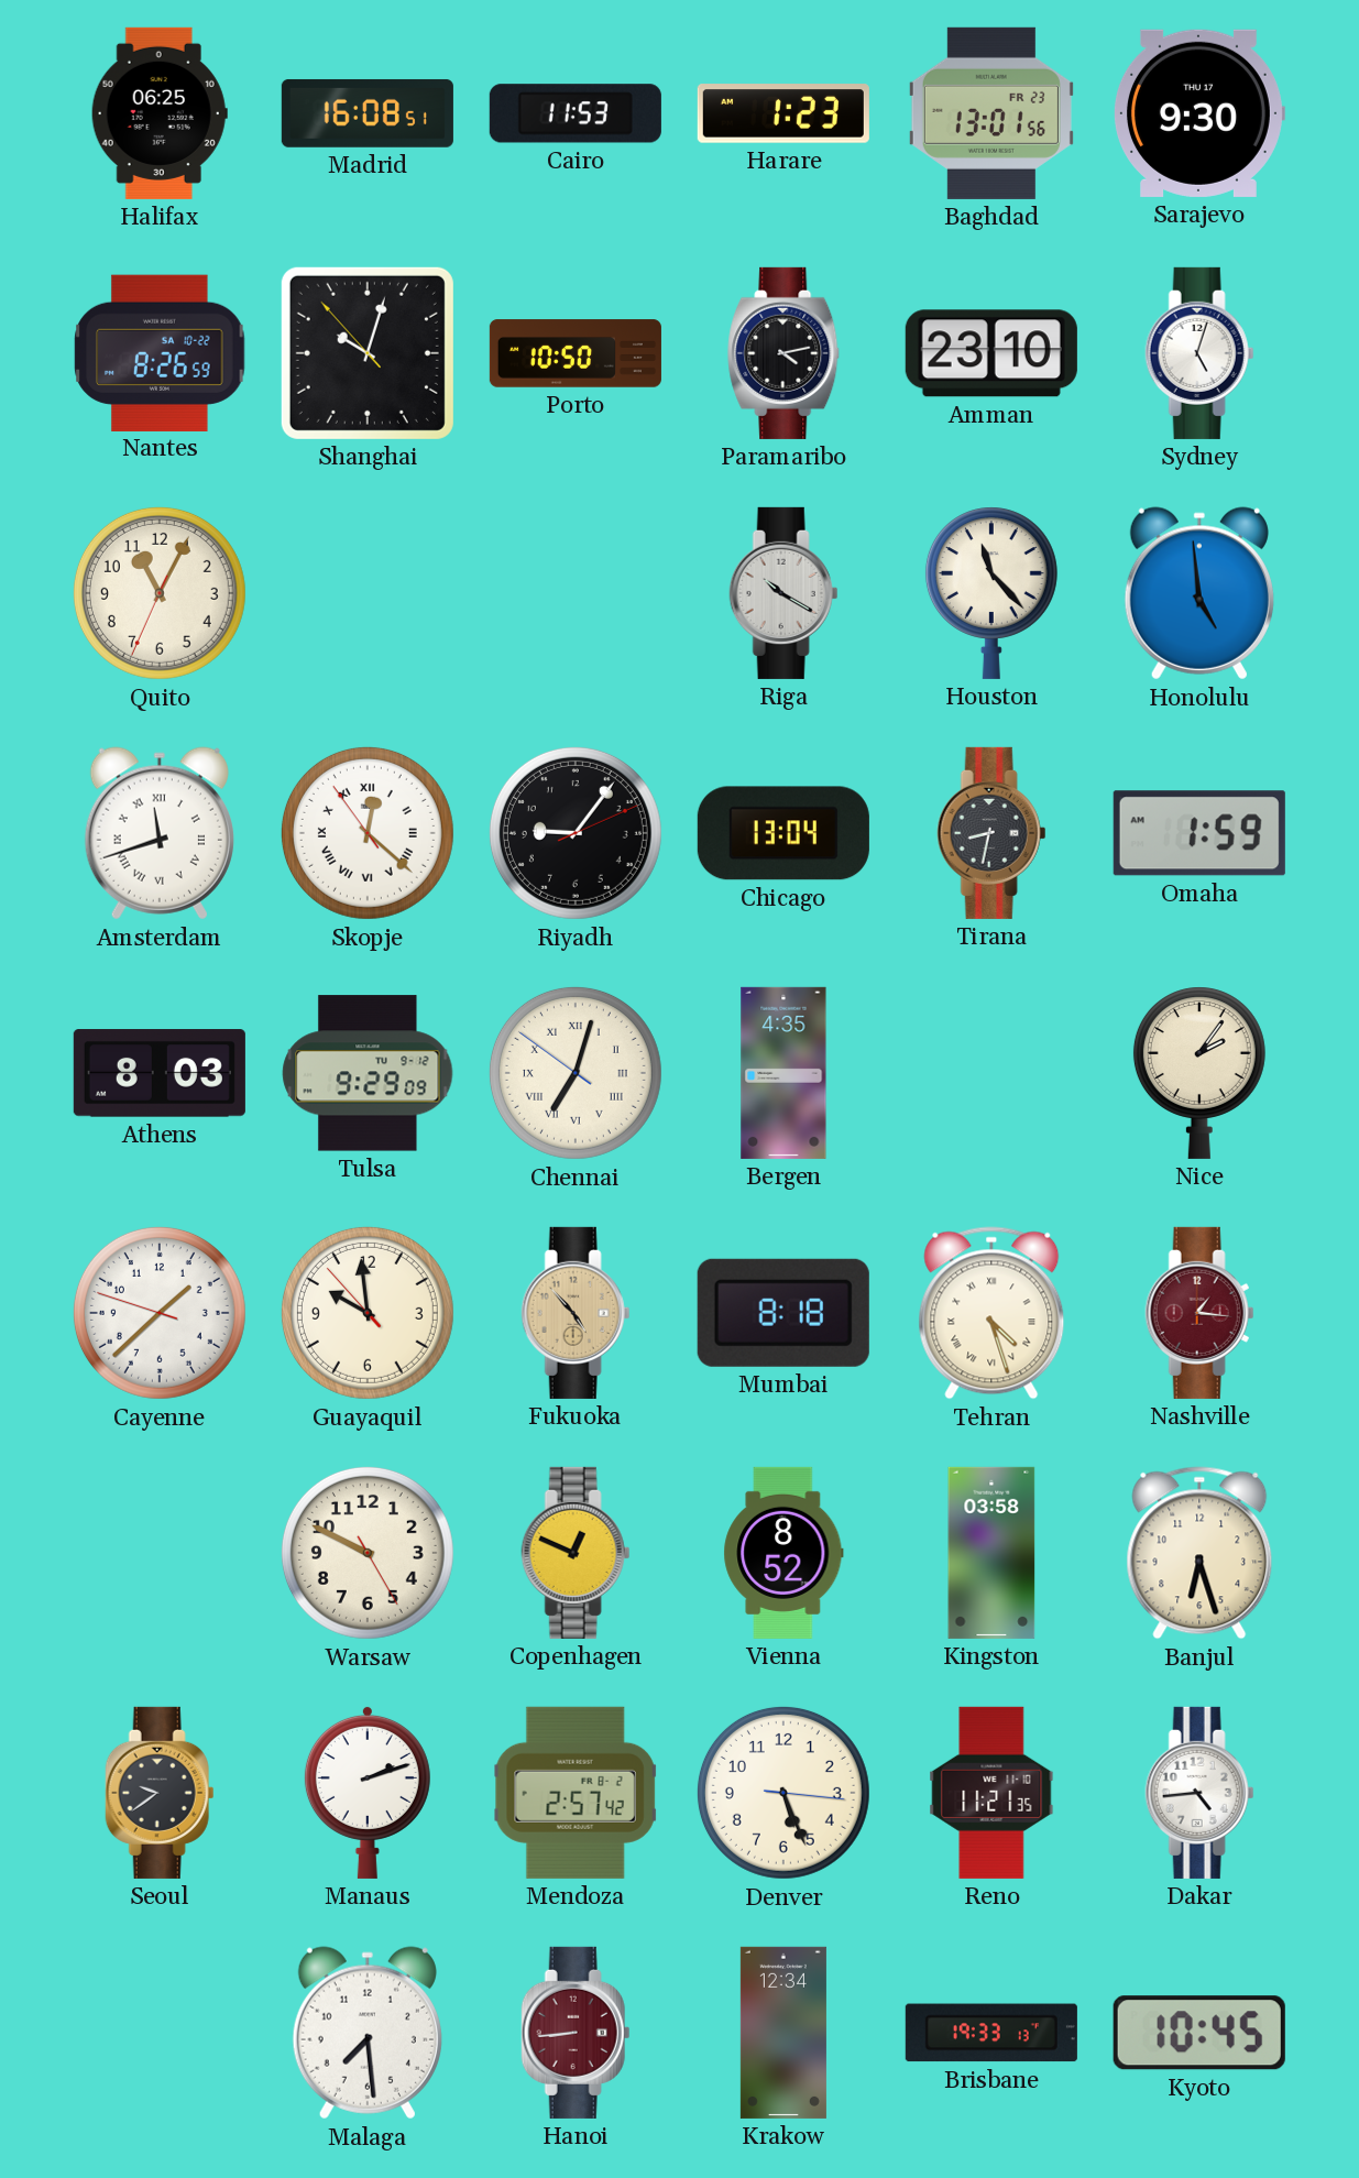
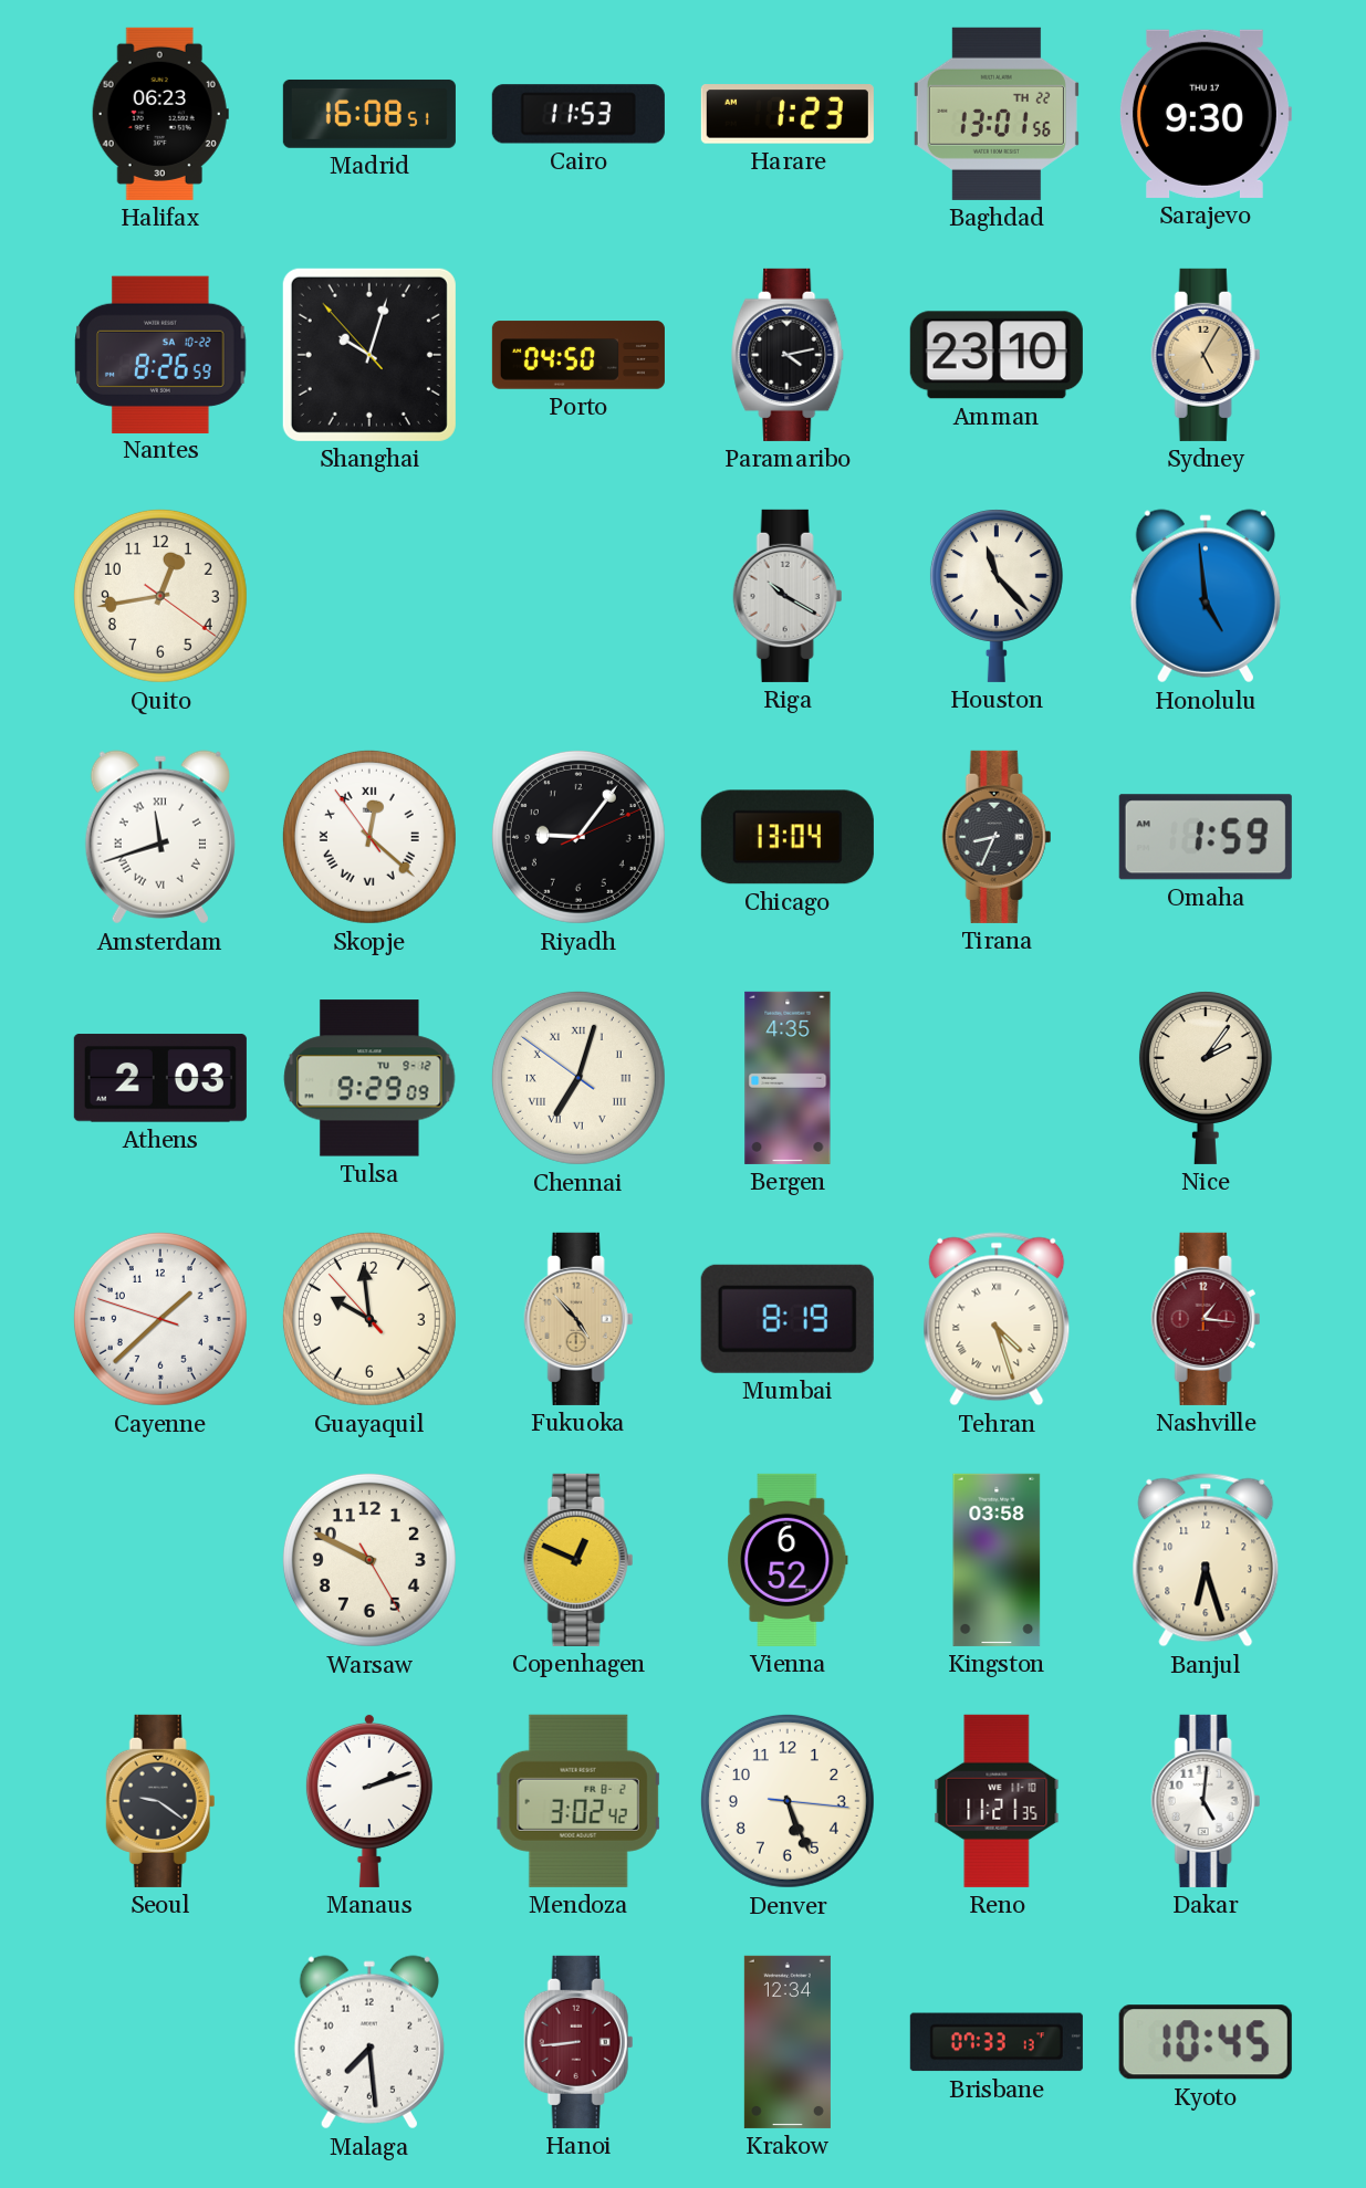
Halifax: 06:25 -> 06:23
Baghdad date: FR 23 -> TH 22
Porto: 10:50 -> 04:50
Sydney: 5:03 -> 5:05
Sydney dial: white -> champagne
Quito: 11:04 -> 12:43
Tirana: 8:32 -> 8:34
Athens: 8:03 -> 2:03
Mumbai: 8:18 -> 8:19
Vienna: 8:52 -> 6:52
Seoul: 9:39 -> 9:21
Mendoza: 2:57 -> 3:02
Dakar: 4:44 -> 5:01
Brisbane: 19:33 -> 07:33
